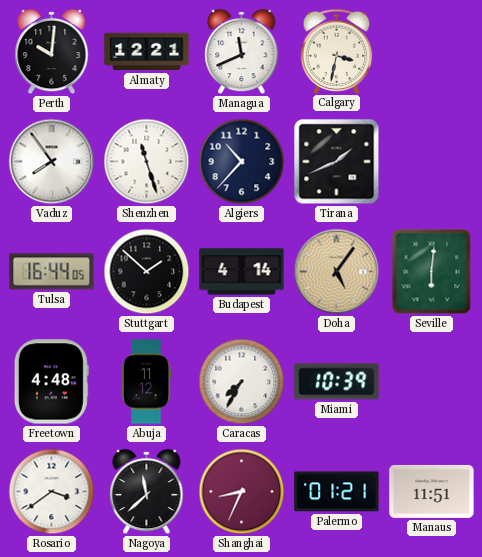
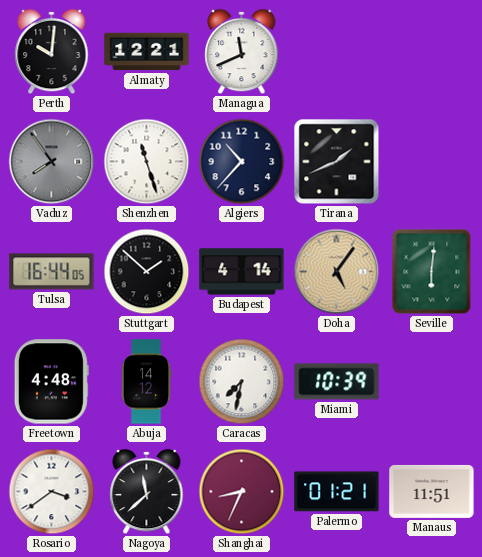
Calgary: 3:32 -> none
Vaduz dial: white -> grey
Abuja: 11:12 -> 14:12
Caracas: 7:35 -> 7:32
